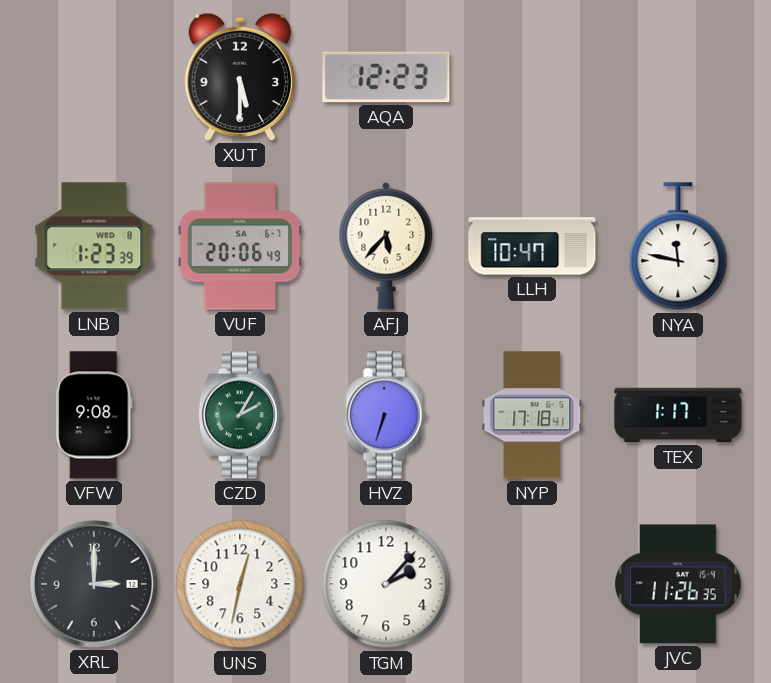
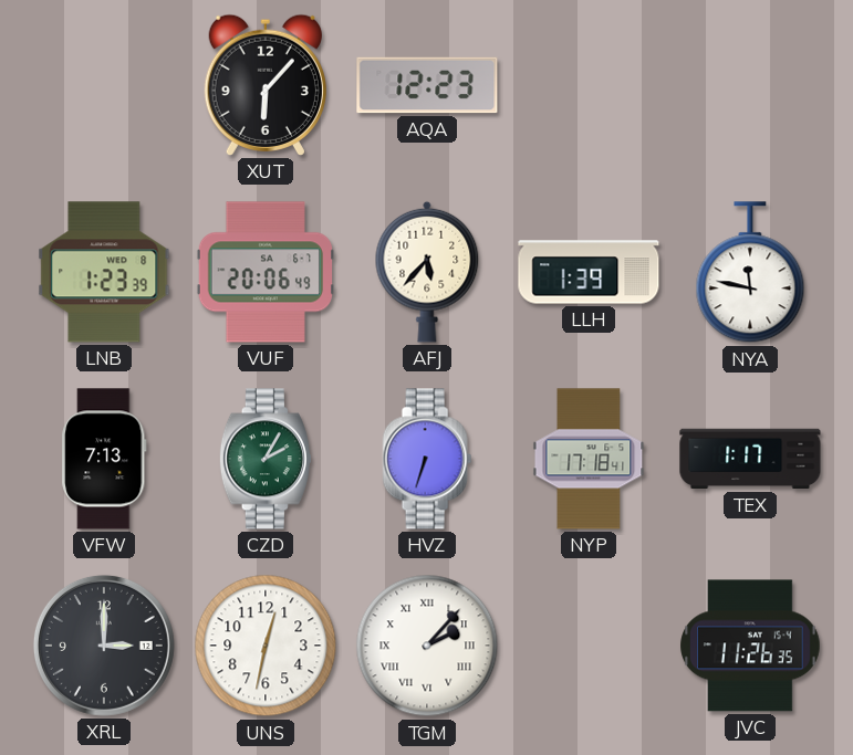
XUT: 5:30 -> 6:07
LLH: 10:47 -> 1:39
VFW: 9:08 -> 7:13
TGM numerals: Arabic -> Roman
